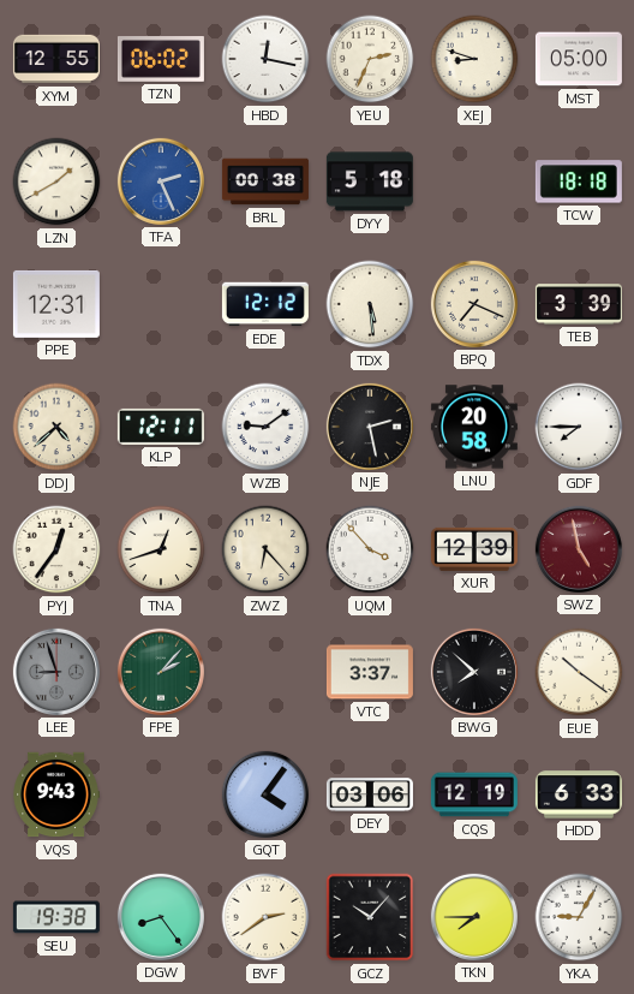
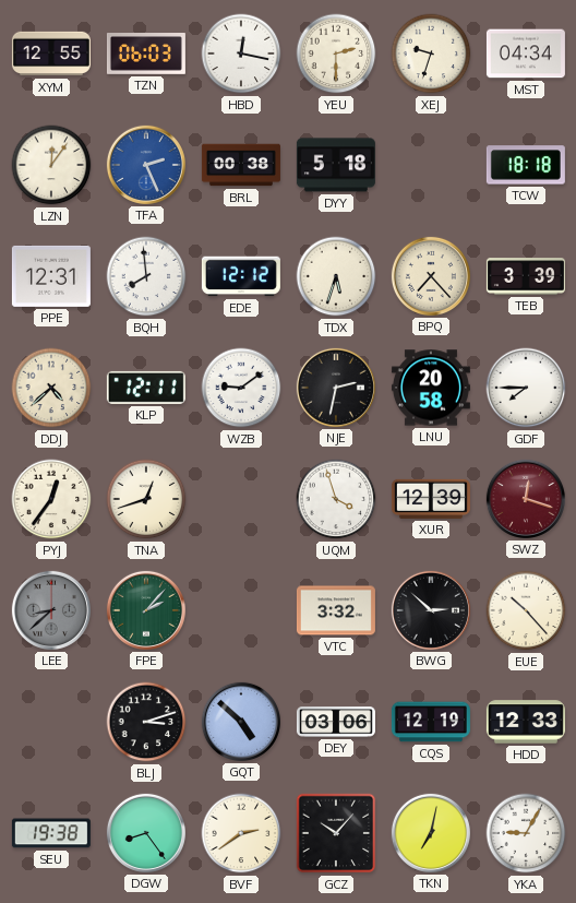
TZN: 06:02 -> 06:03
YEU: 2:34 -> 2:30
XEJ: 8:48 -> 9:33
MST: 05:00 -> 04:34
LZN: 1:40 -> 12:06
BQH: none -> 7:59
TDX: 5:29 -> 5:33
BPQ: 7:19 -> 7:23
NJE: 2:28 -> 2:32
ZWZ: 6:23 -> none
UQM: 3:53 -> 3:57
SWZ: 4:58 -> 12:18
LEE: 8:57 -> 8:38
VTC: 3:37 -> 3:32
BWG: 7:52 -> 2:52
EUE: 10:21 -> 10:23
VQS: 9:43 -> none
BLJ: none -> 3:12
GQT: 4:06 -> 4:52
HDD: 6:33 -> 12:33
TKN: 7:45 -> 7:02
